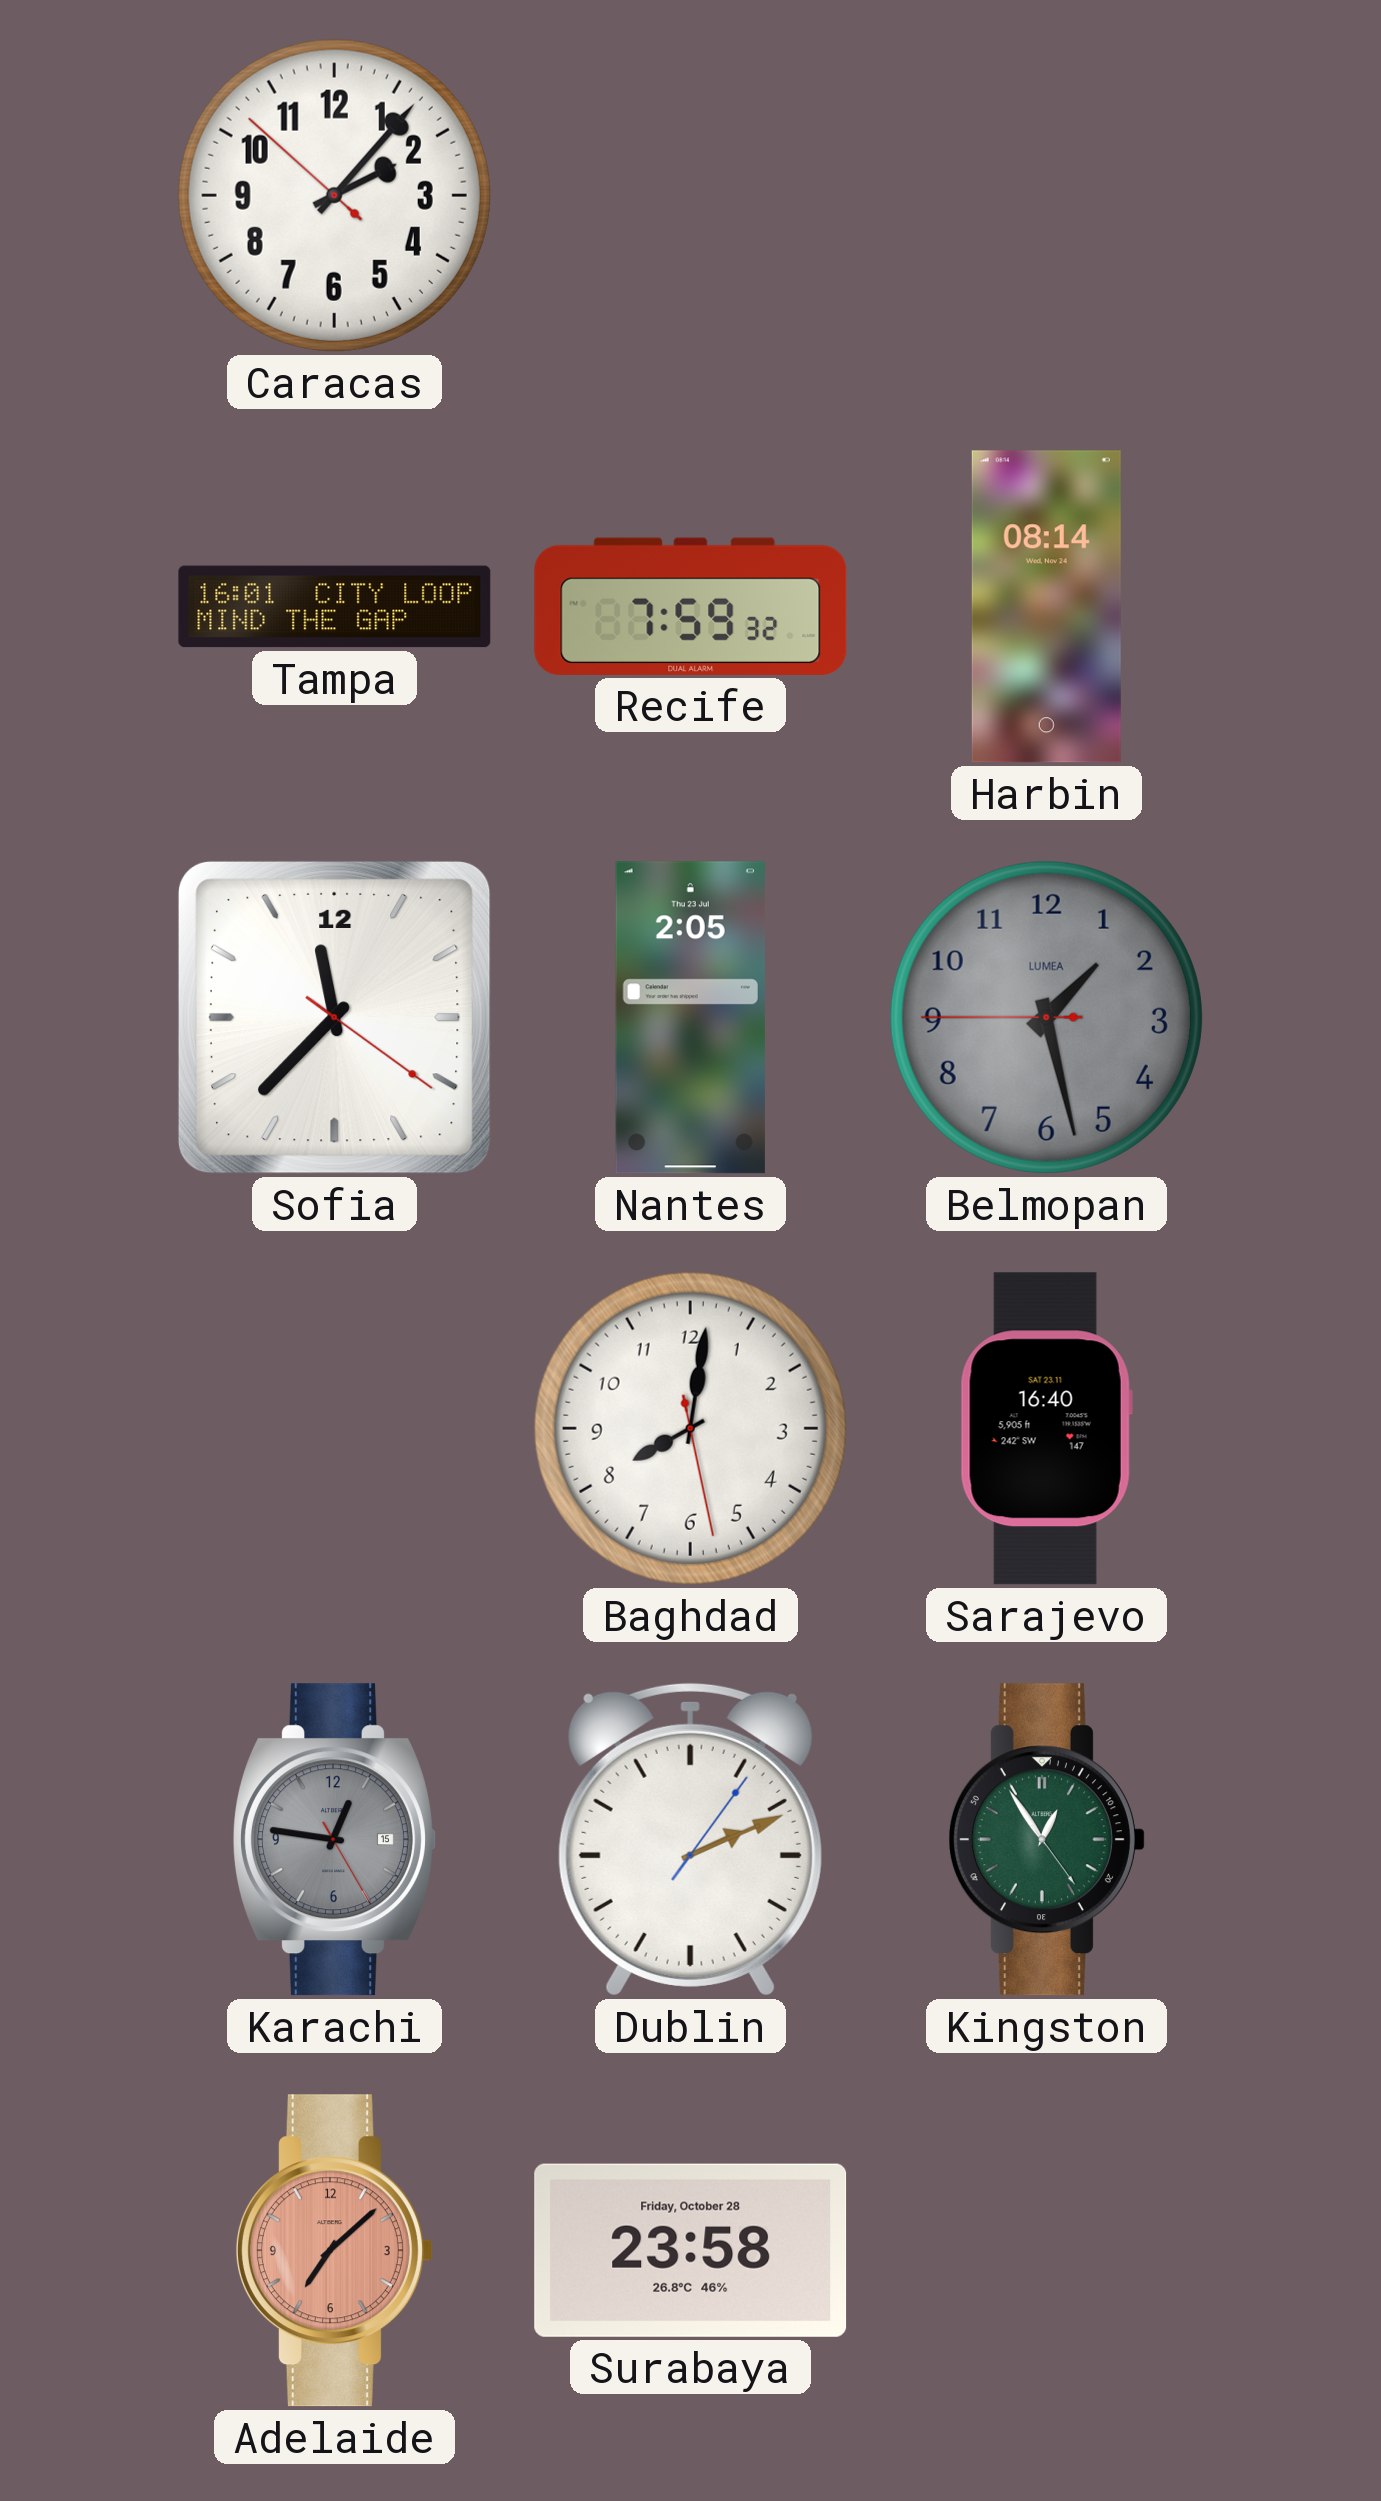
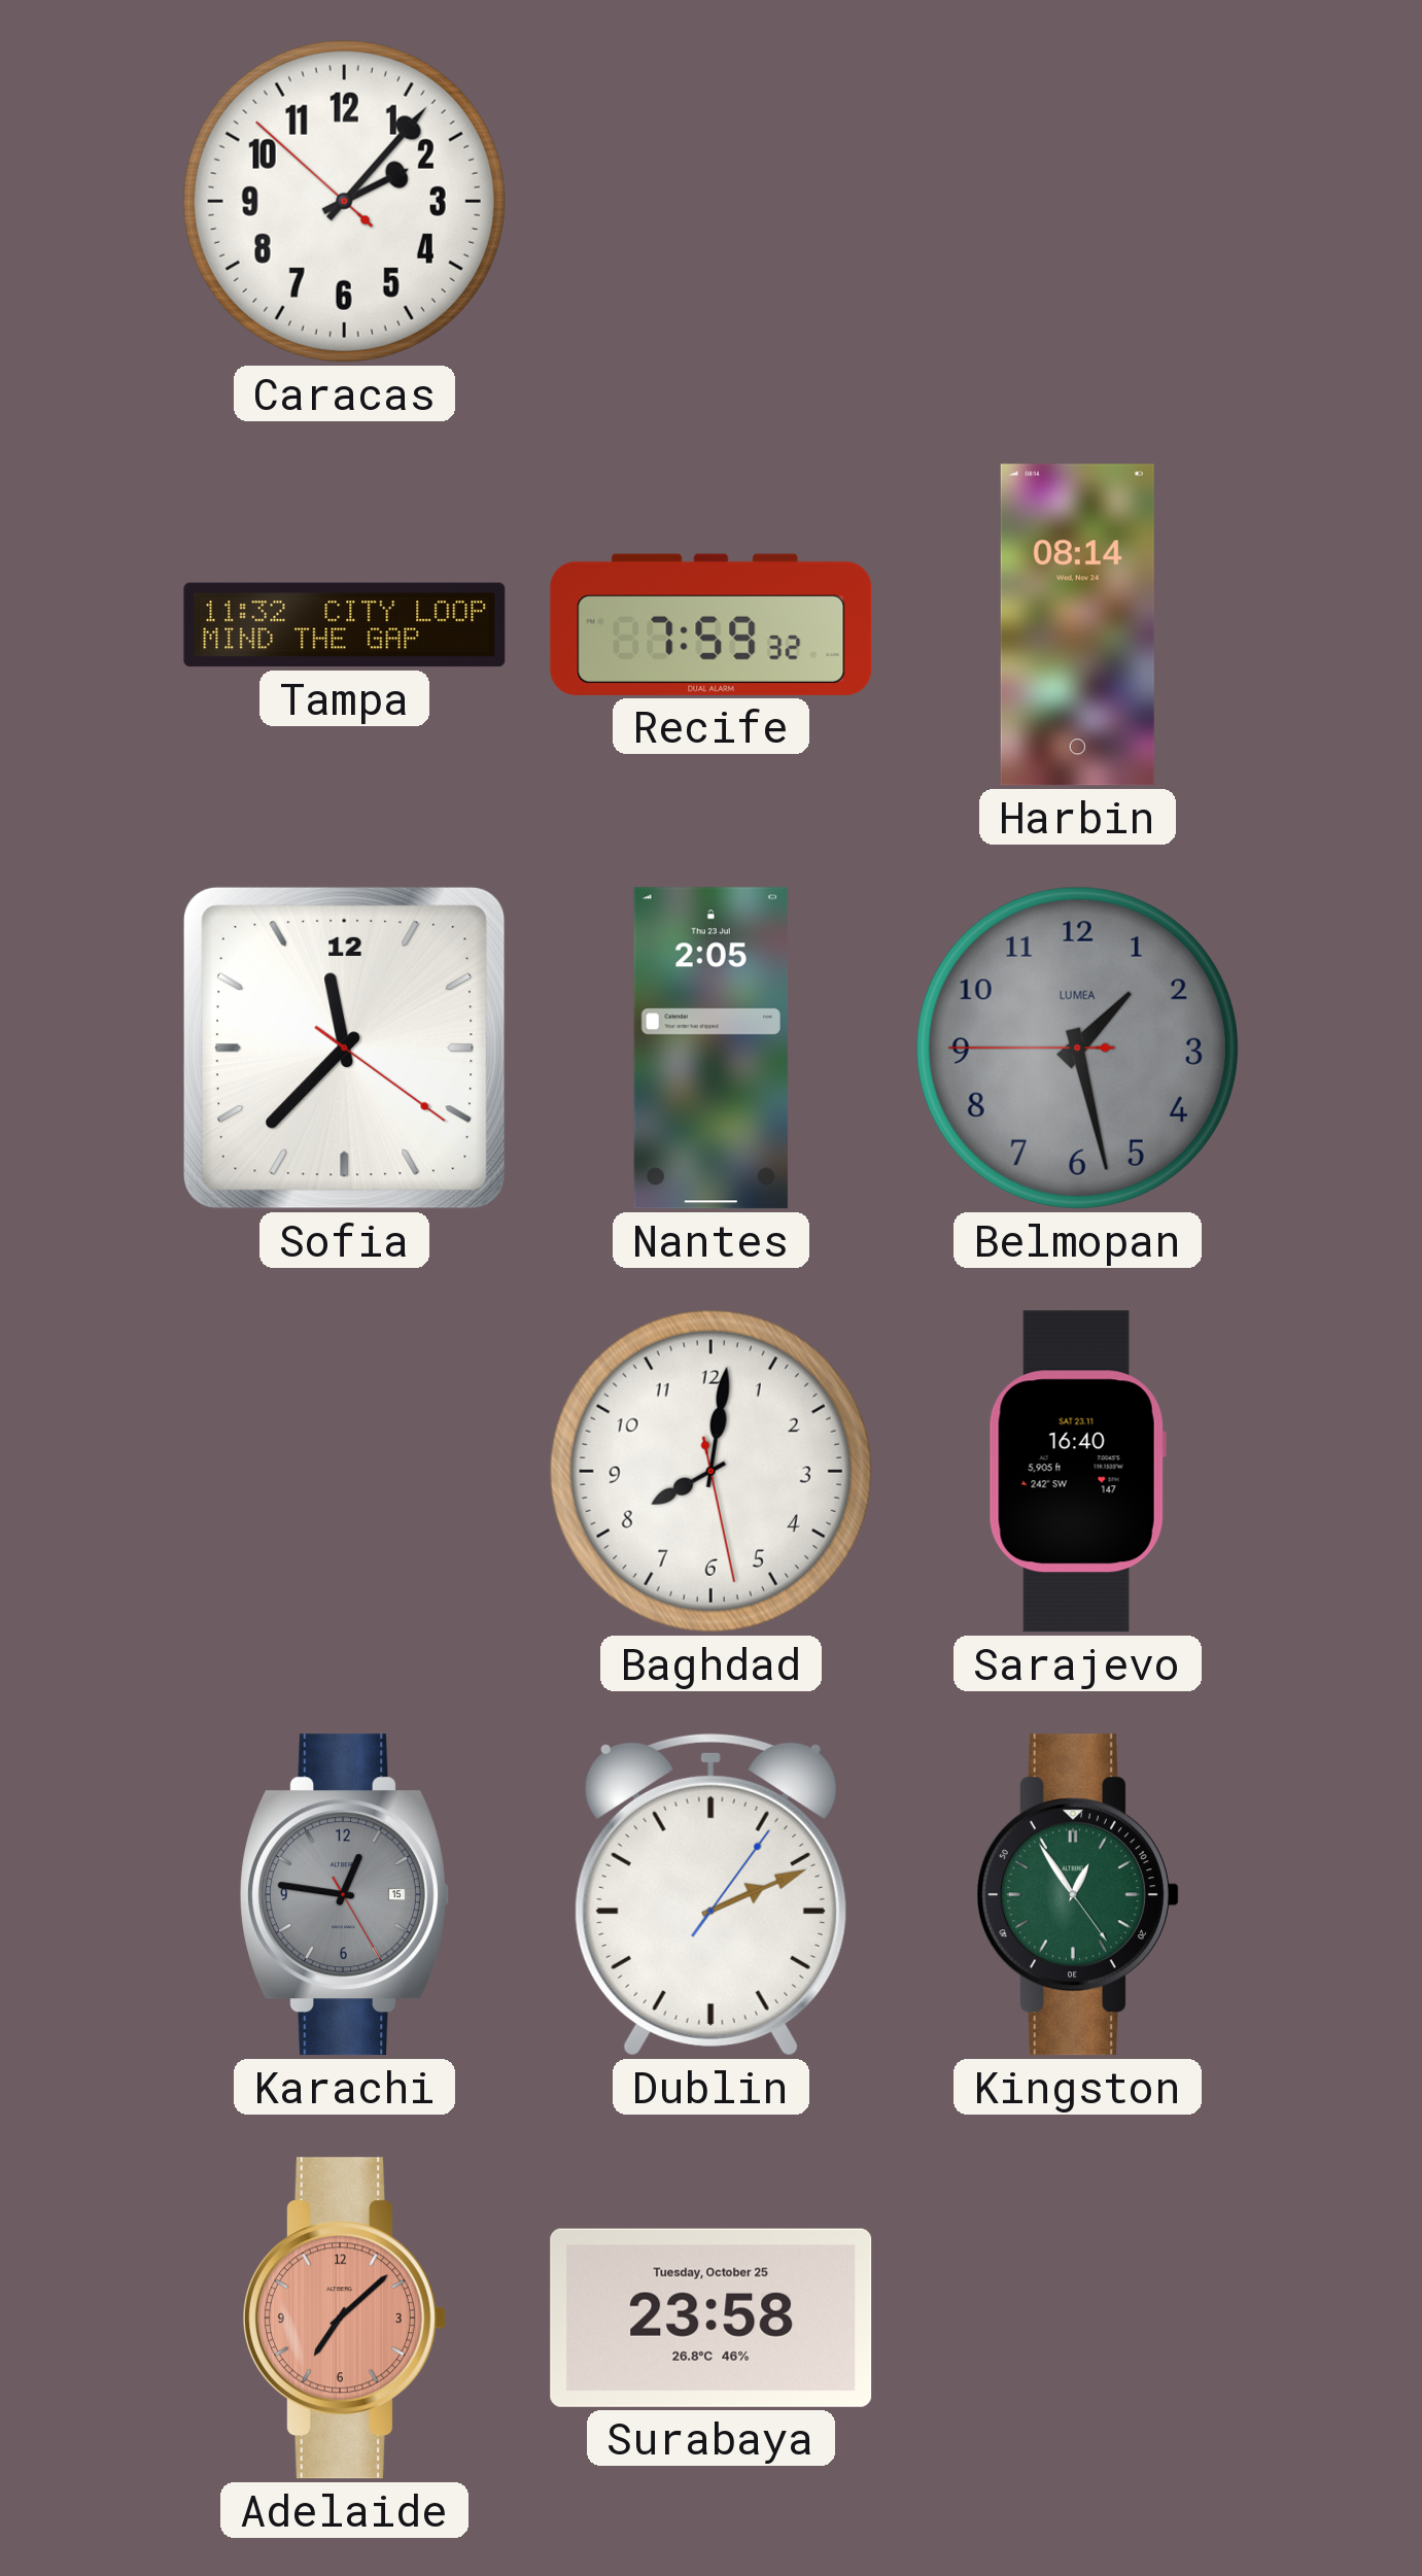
Tampa: 16:01 -> 11:32
Surabaya date: Friday, October 28 -> Tuesday, October 25
